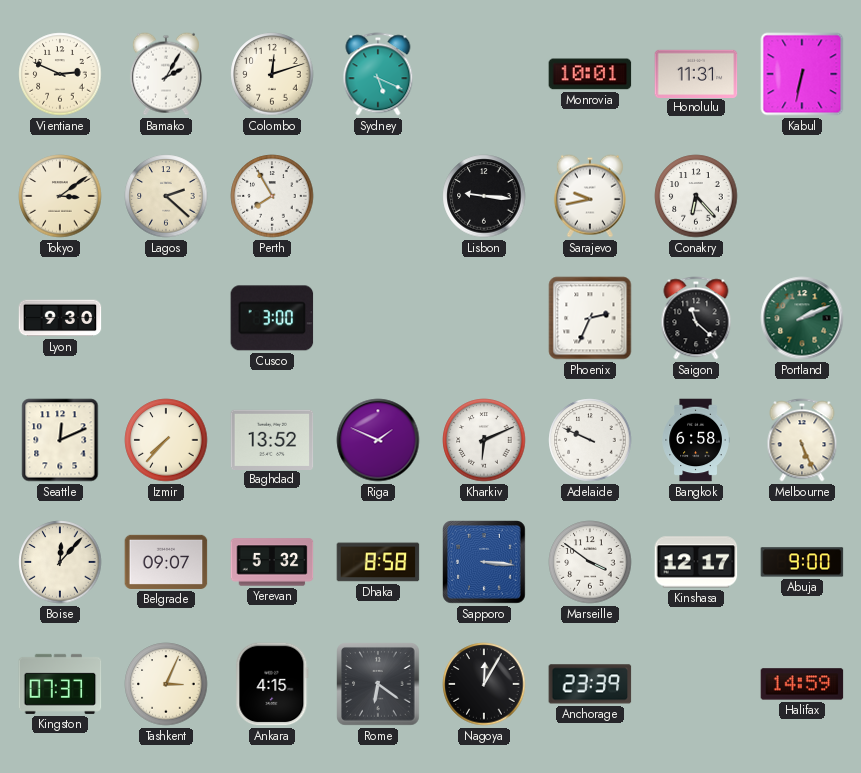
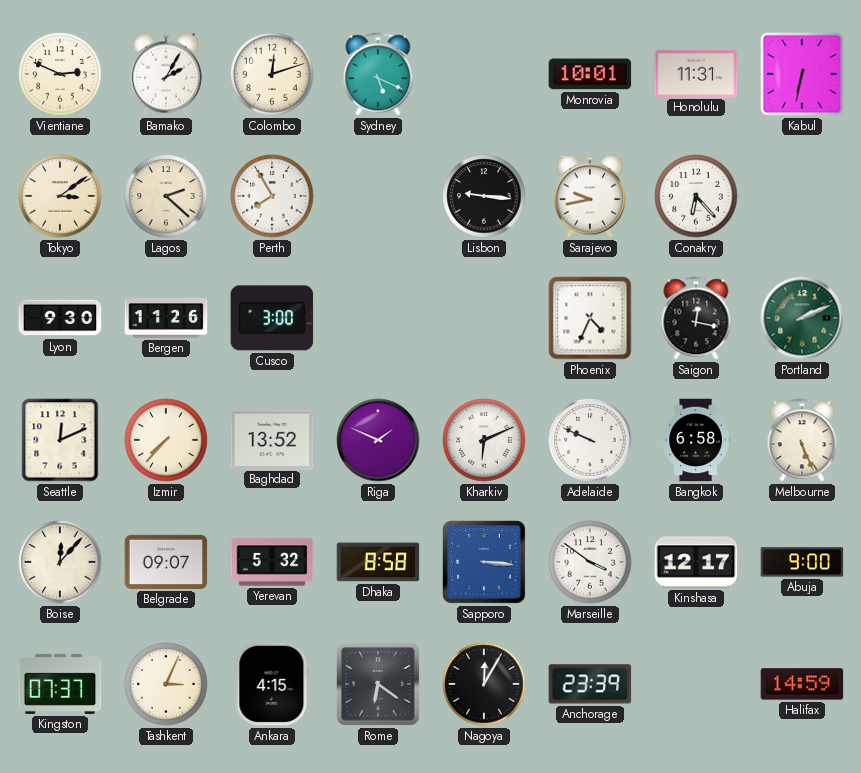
Bergen: none -> 11:26
Phoenix: 2:34 -> 4:34
Saigon: 11:22 -> 12:17
